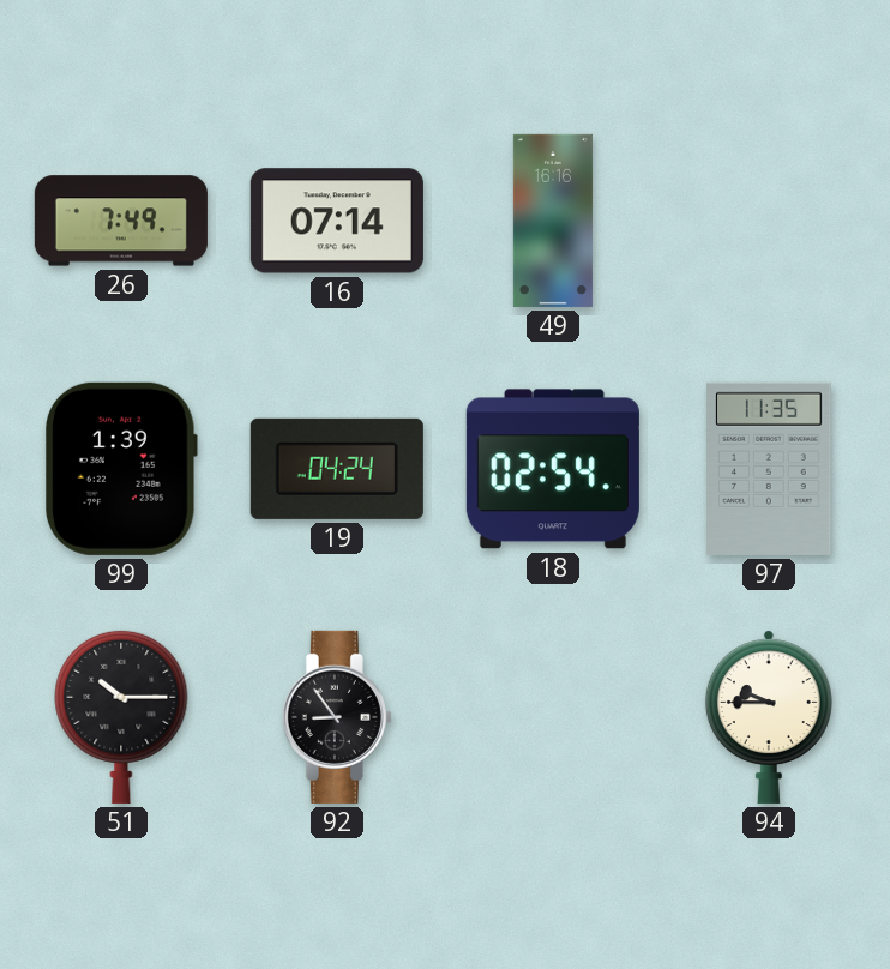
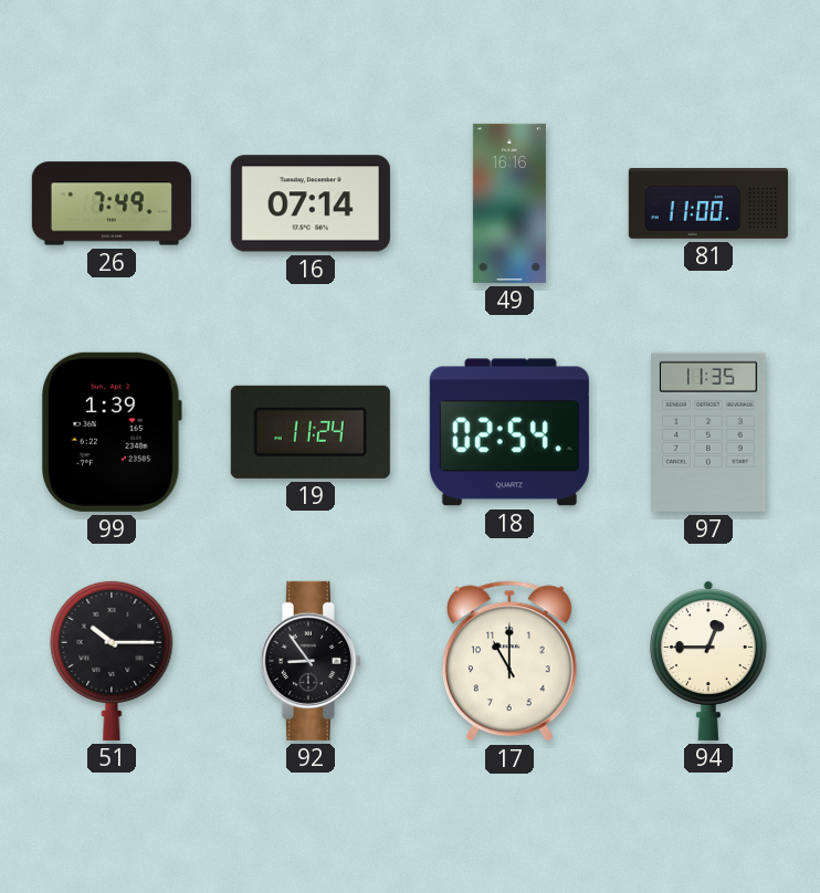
81: none -> 11:00
19: 04:24 -> 11:24
17: none -> 11:00
94: 9:45 -> 12:45
